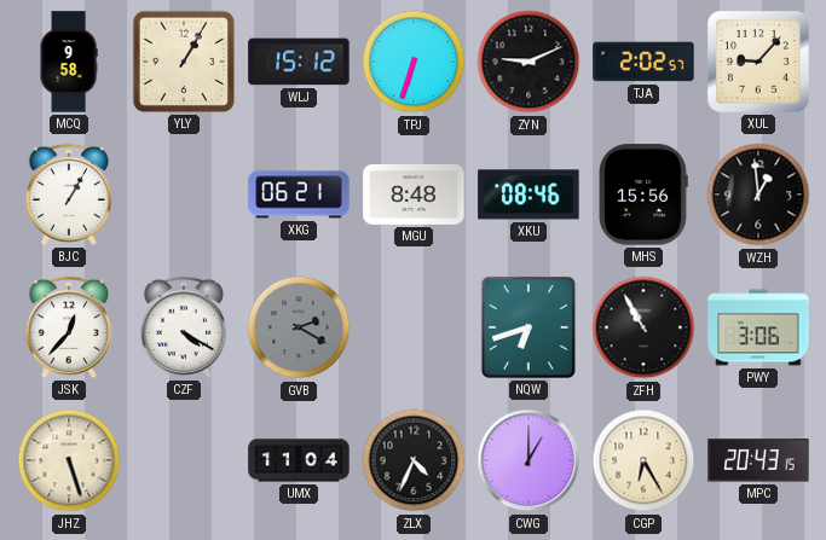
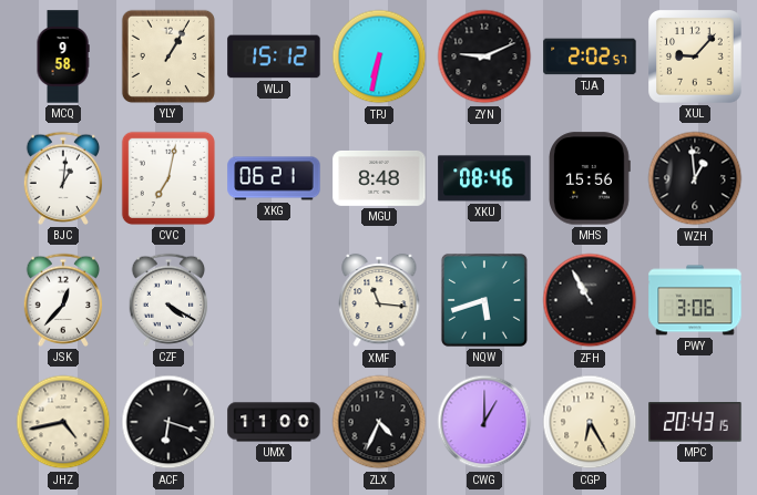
TPJ: 6:33 -> 6:32
BJC: 1:05 -> 1:01
CVC: none -> 7:02
GVB: 2:20 -> none
XMF: none -> 11:16
NQW: 6:42 -> 5:42
JHZ: 5:27 -> 4:43
ACF: none -> 6:18
UMX: 11:04 -> 11:00
